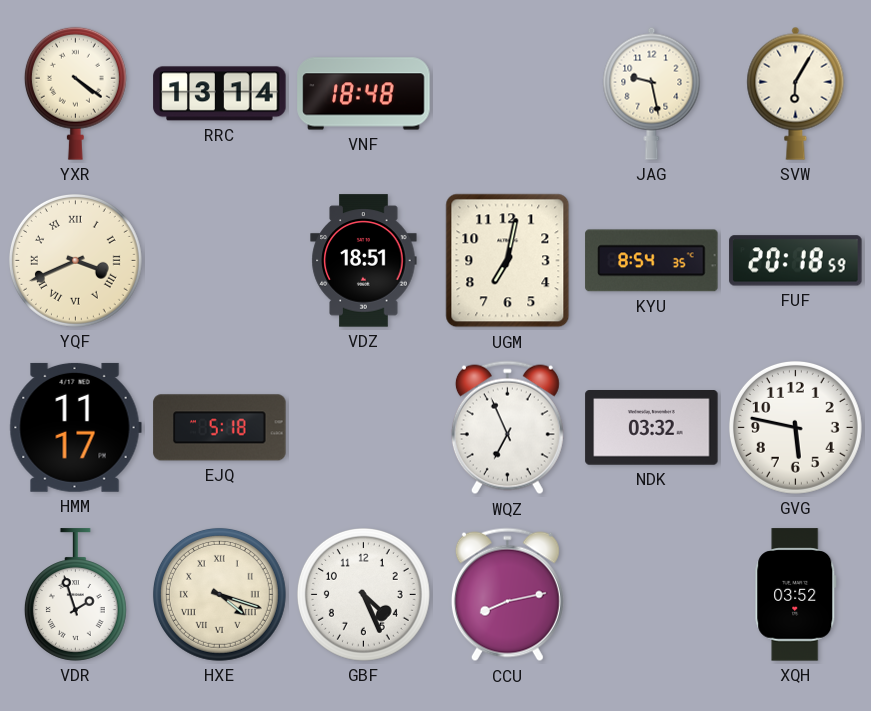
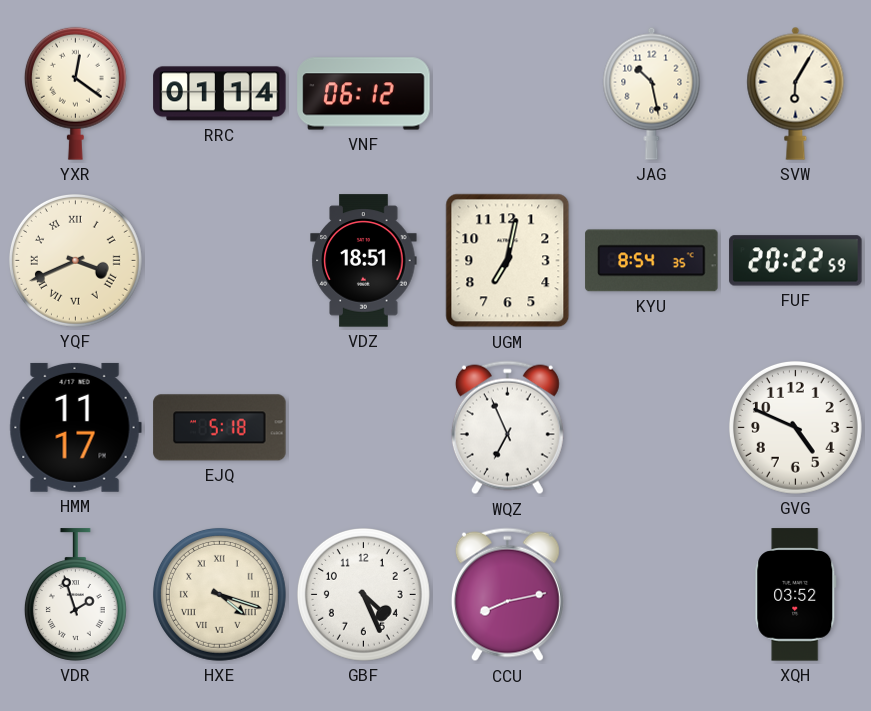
YXR: 4:21 -> 12:21
RRC: 13:14 -> 01:14
VNF: 18:48 -> 06:12
JAG: 9:28 -> 10:28
FUF: 20:18 -> 20:22
NDK: 03:32 -> none
GVG: 5:47 -> 4:49
